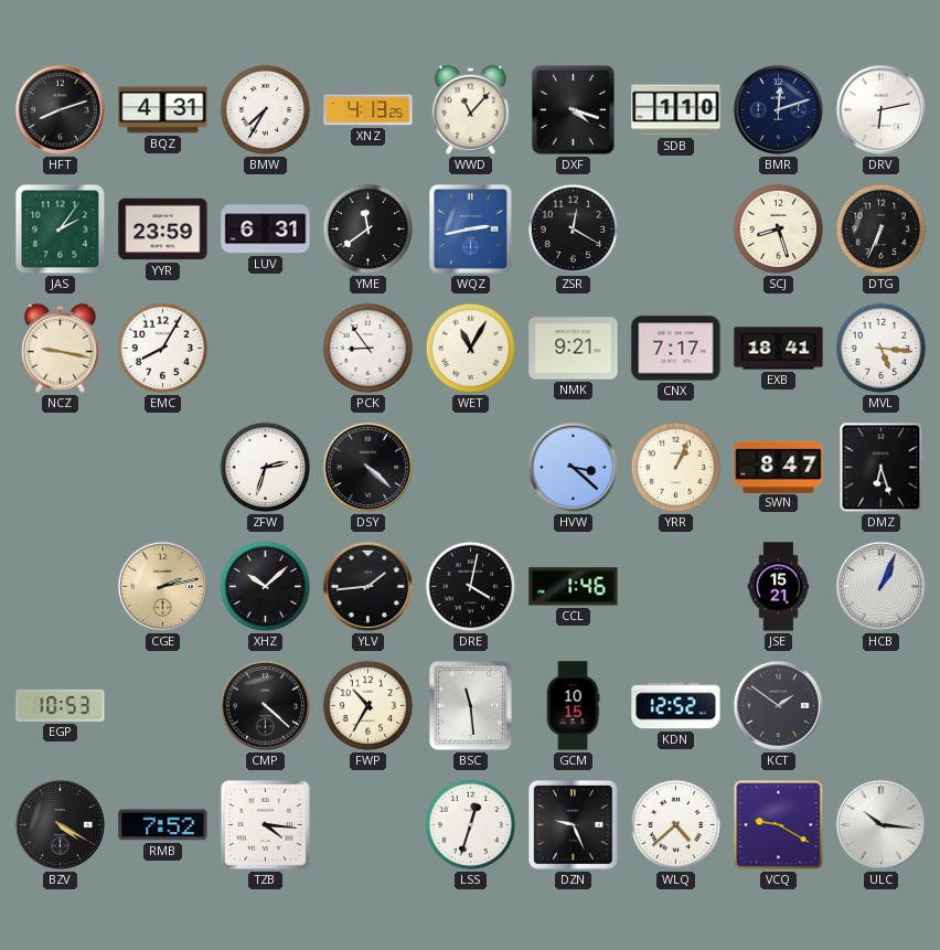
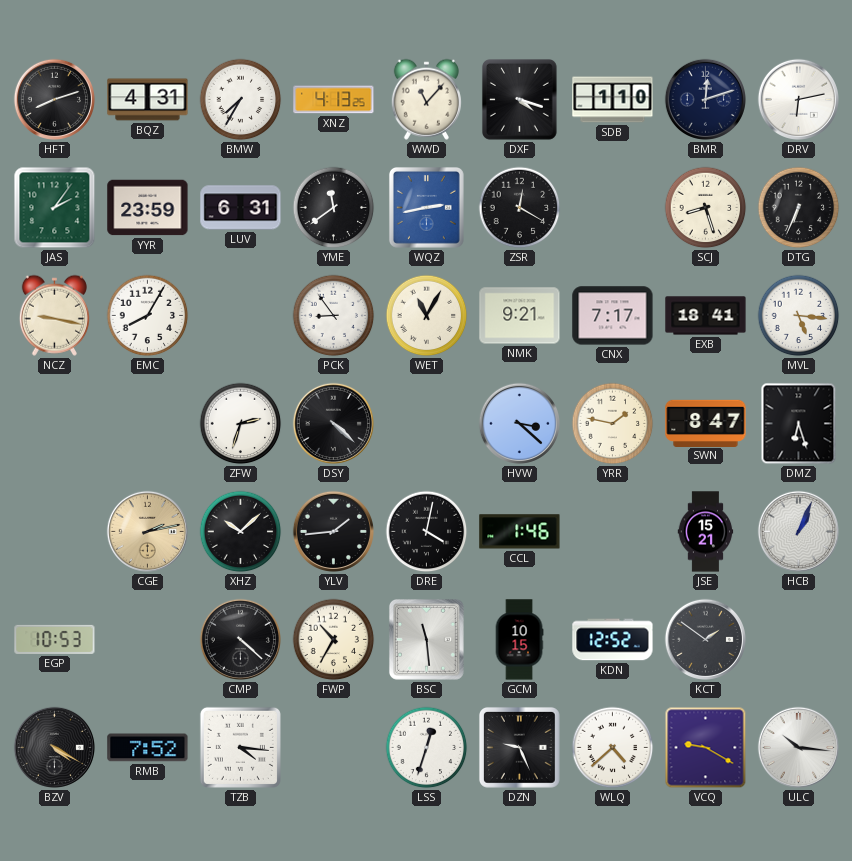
YRR: 1:04 -> 1:47
